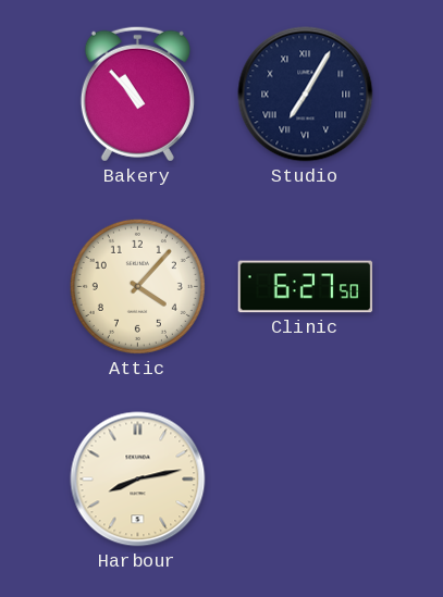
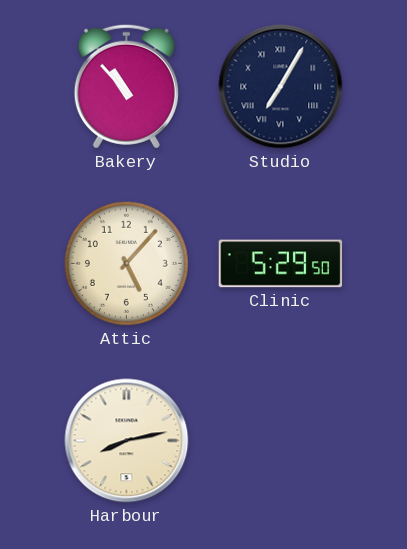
Attic: 4:07 -> 5:07
Clinic: 6:27 -> 5:29
